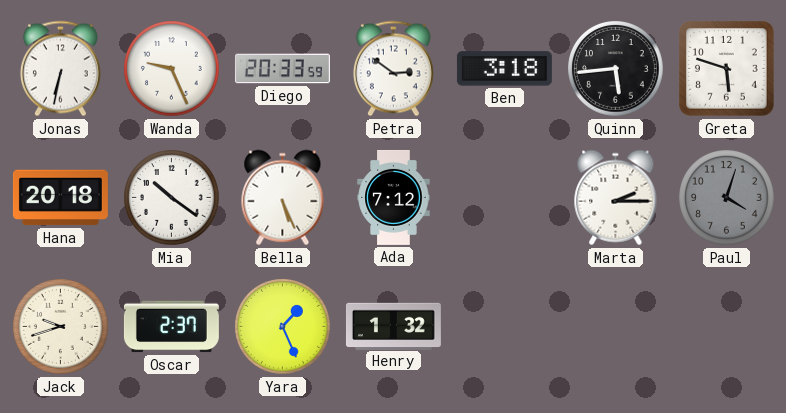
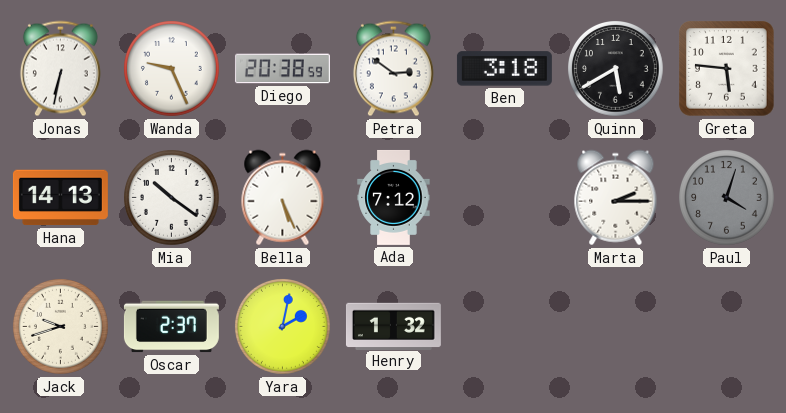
Diego: 20:33 -> 20:38
Quinn: 5:44 -> 5:40
Greta: 5:48 -> 5:46
Hana: 20:18 -> 14:13
Yara: 1:26 -> 2:02
